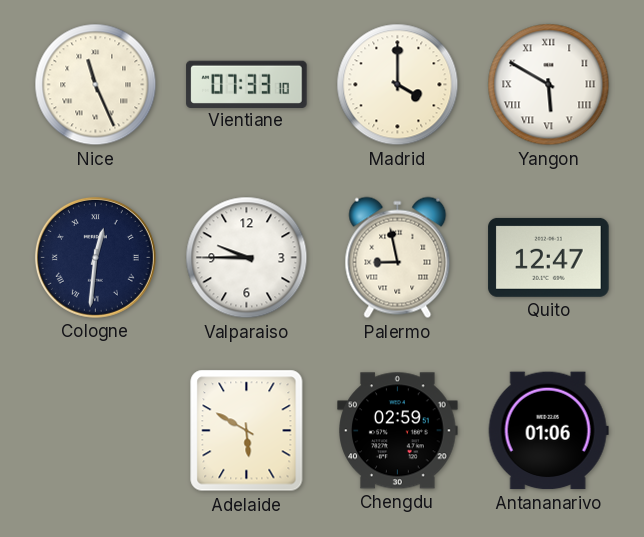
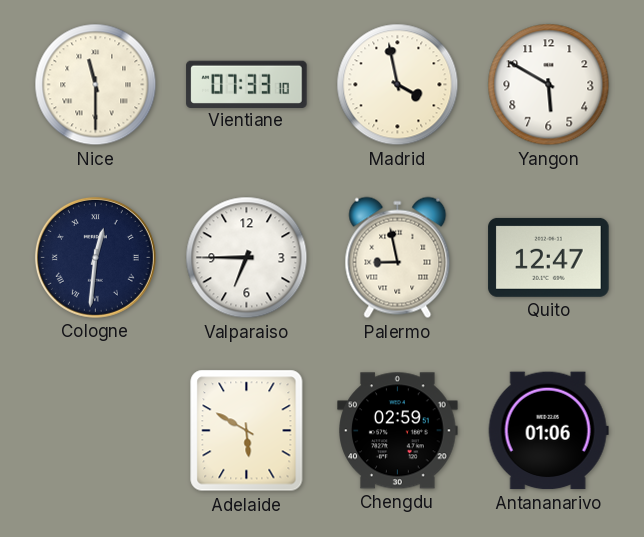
Nice: 11:26 -> 11:30
Madrid: 4:00 -> 3:58
Yangon numerals: Roman -> Arabic
Valparaiso: 9:45 -> 6:45
